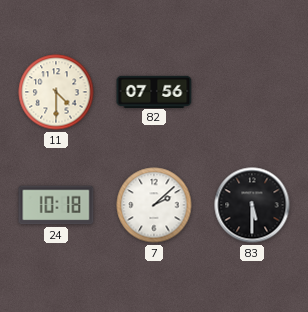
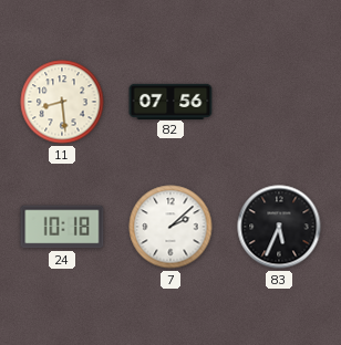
11: 4:30 -> 8:29
83: 5:30 -> 5:34
